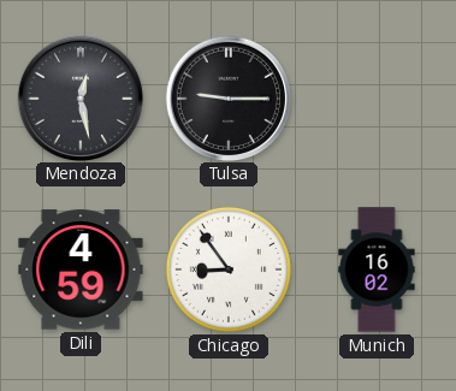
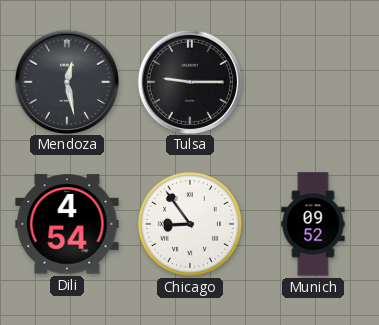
Dili: 4:59 -> 4:54
Munich: 16:02 -> 09:52
